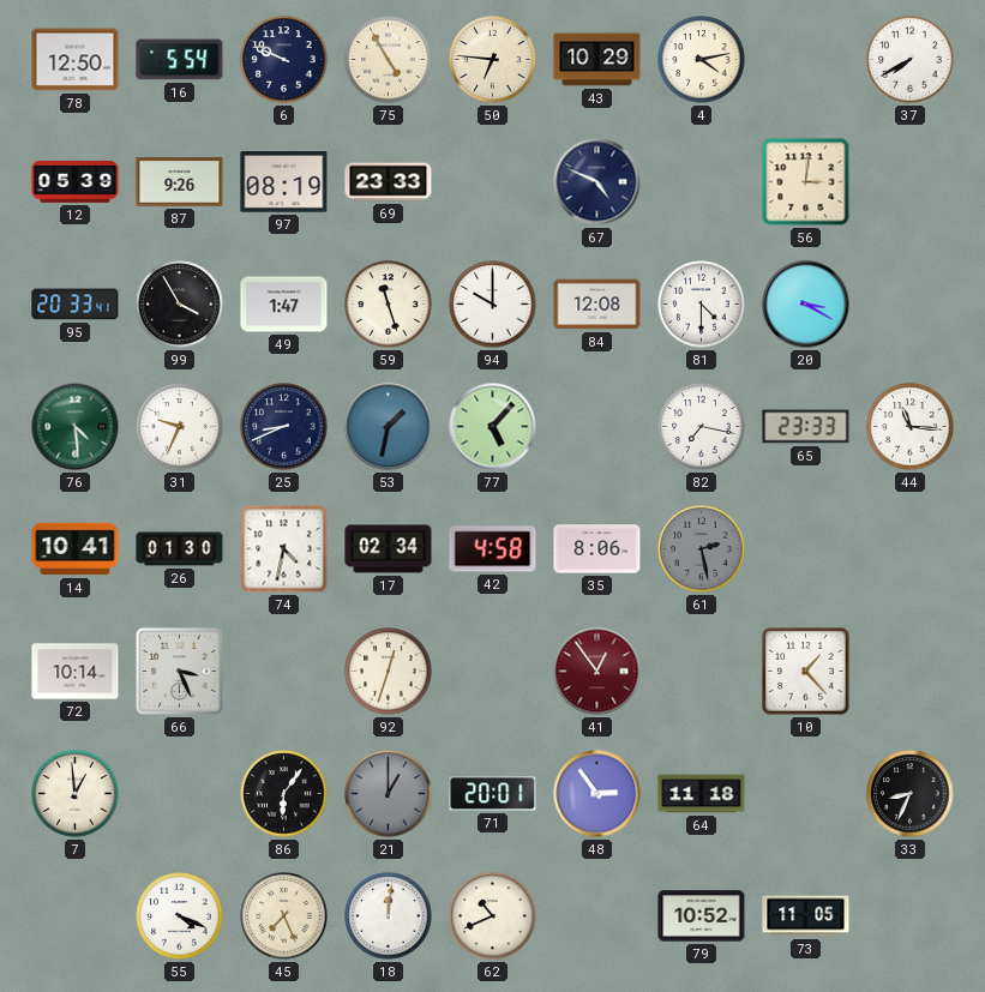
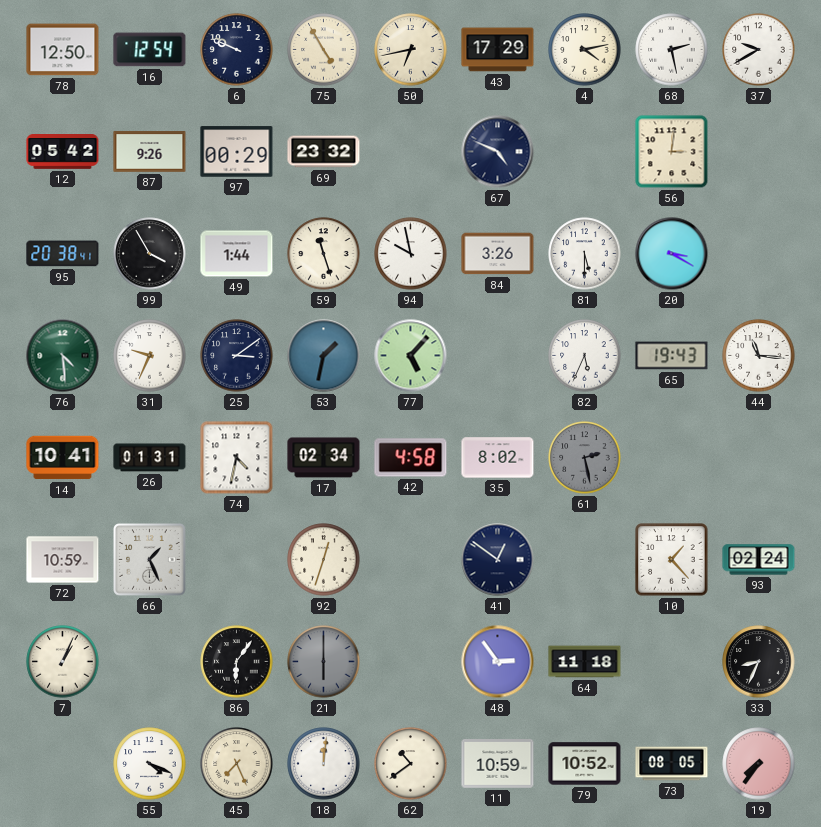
16: 5:54 -> 12:54
50: 6:46 -> 6:43
43: 10:29 -> 17:29
68: none -> 2:28
37: 7:40 -> 9:40
12: 05:39 -> 05:42
97: 08:19 -> 00:29
69: 23:33 -> 23:32
95: 20:33 -> 20:38
49: 1:47 -> 1:44
94: 10:00 -> 9:58
84: 12:08 -> 3:26
81: 4:30 -> 5:30
25: 8:41 -> 3:09
82: 7:17 -> 5:34
65: 23:33 -> 19:43
26: 01:30 -> 01:31
35: 8:06 -> 8:02
72: 10:14 -> 10:59
66: 3:26 -> 1:26
41: 12:54 -> 12:51
41 dial: burgundy -> navy
93: none -> 02:24
7: 12:59 -> 1:04
21: 1:00 -> 6:00
71: 20:01 -> none
62: 10:41 -> 10:39
11: none -> 10:59
73: 11:05 -> 08:05
19: none -> 7:36
